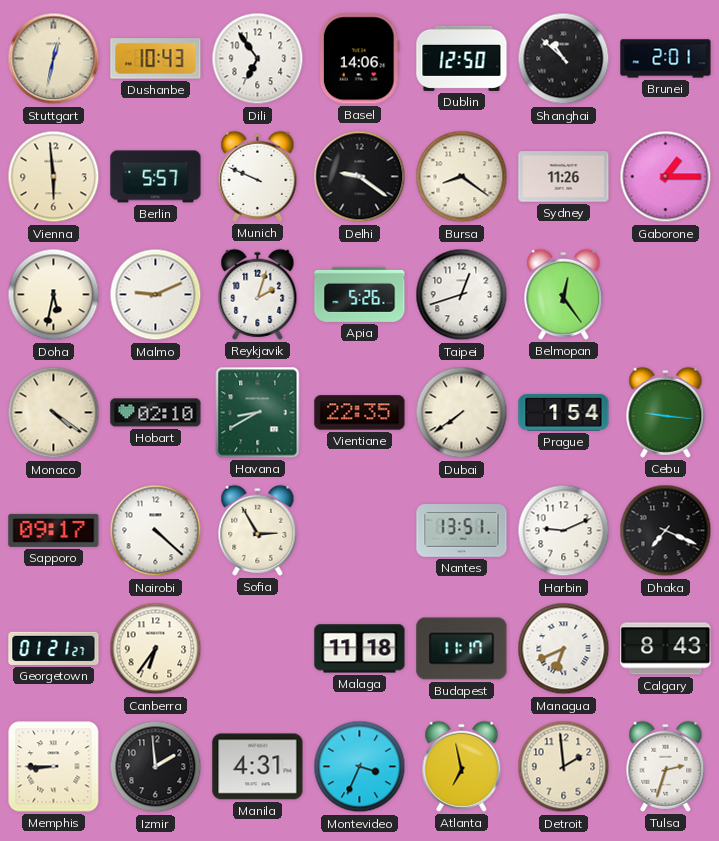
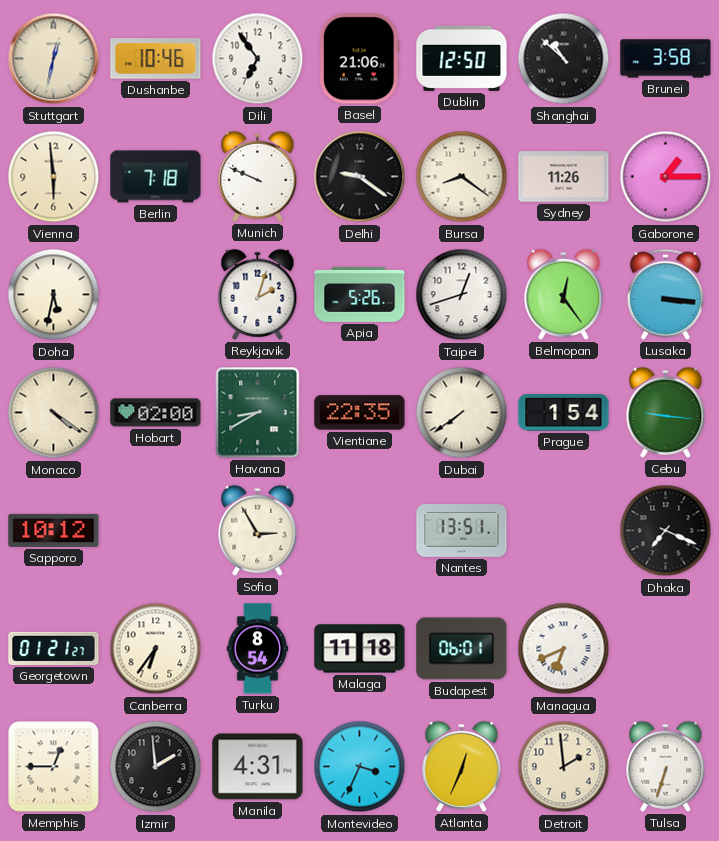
Dushanbe: 10:43 -> 10:46
Basel: 14:06 -> 21:06
Brunei: 2:01 -> 3:58
Berlin: 5:57 -> 7:18
Malmo: 9:11 -> none
Lusaka: none -> 3:16
Hobart: 02:10 -> 02:00
Sapporo: 09:17 -> 10:12
Nairobi: 4:22 -> none
Harbin: 9:11 -> none
Turku: none -> 8:54
Budapest: 11:17 -> 06:01
Calgary: 8:43 -> none
Memphis: 8:45 -> 12:45
Atlanta: 6:58 -> 12:34
Tulsa: 2:33 -> 6:33
